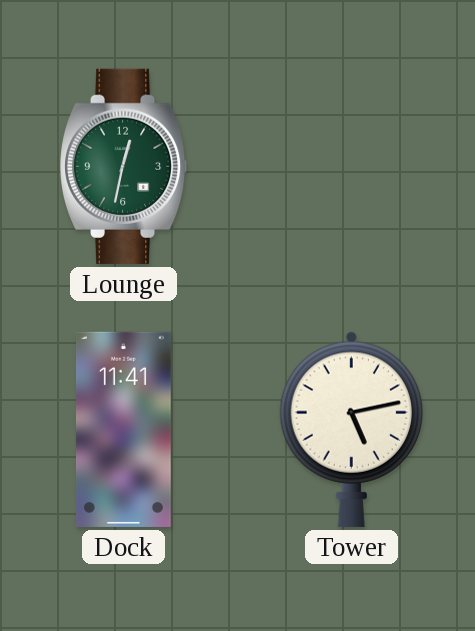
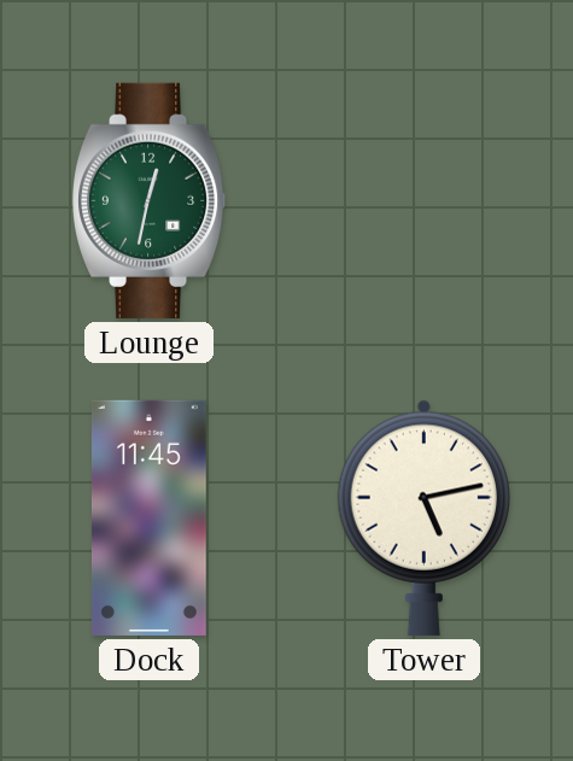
Dock: 11:41 -> 11:45
